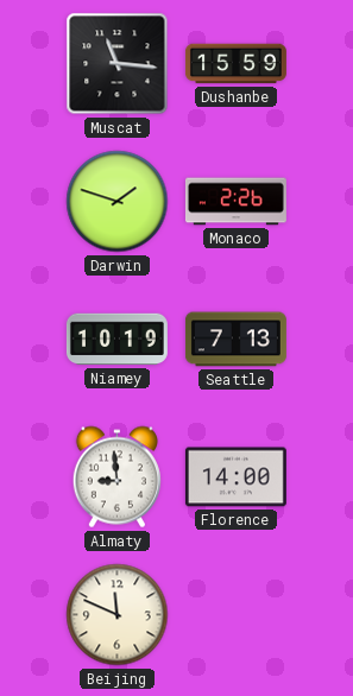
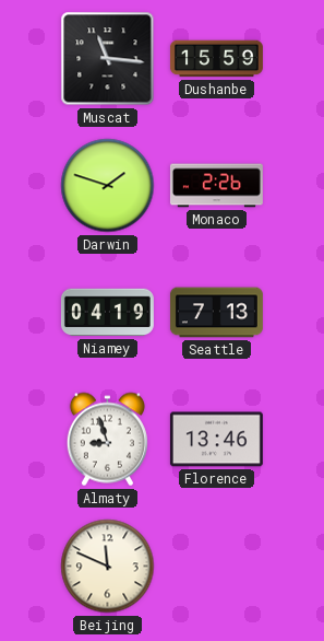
Niamey: 10:19 -> 04:19
Almaty: 8:59 -> 8:57
Florence: 14:00 -> 13:46
